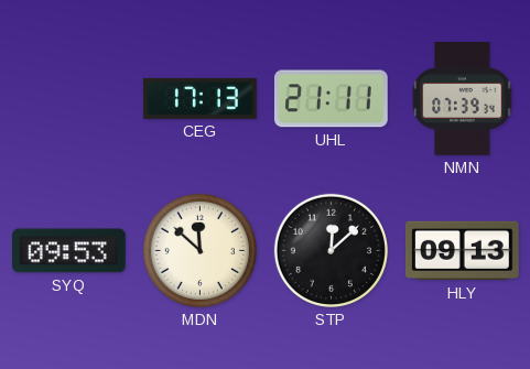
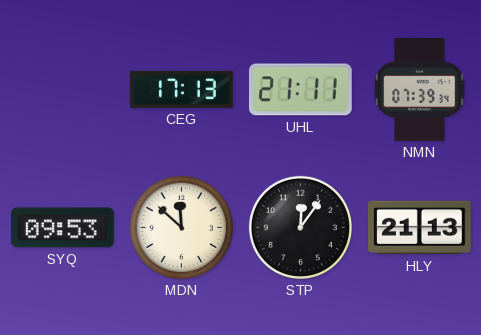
STP: 12:08 -> 12:06
HLY: 09:13 -> 21:13
